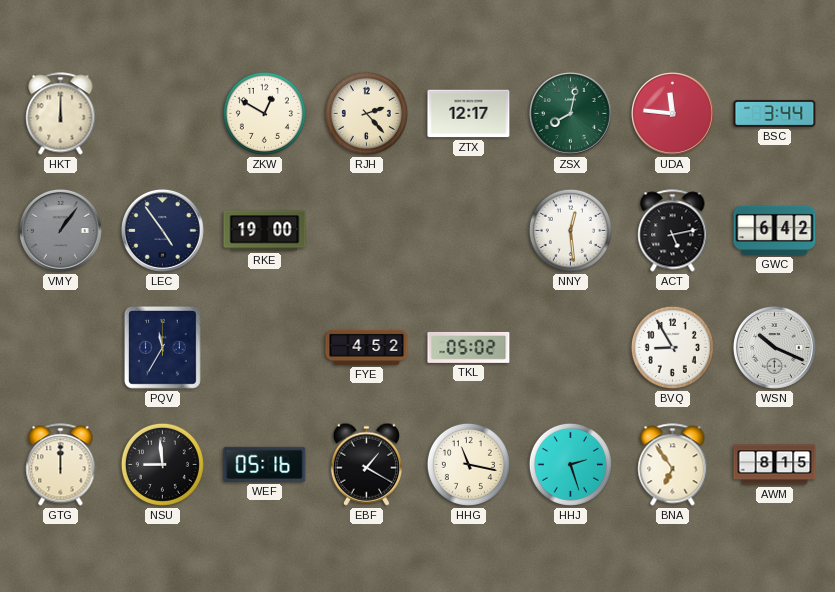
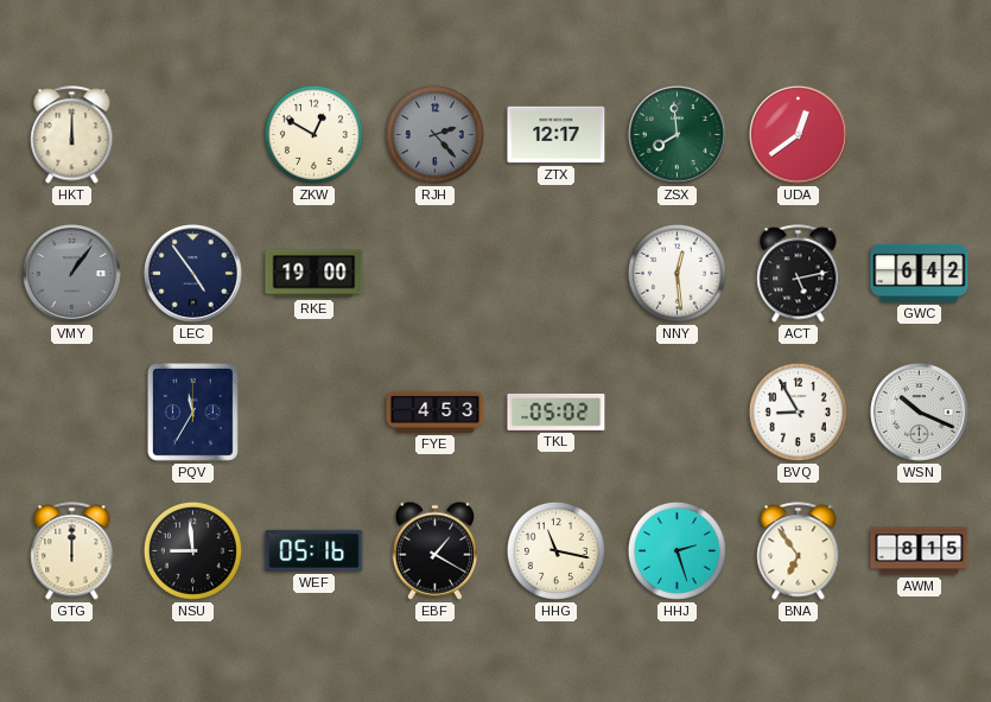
RJH dial: cream -> grey
ZSX: 8:02 -> 7:59
UDA: 11:46 -> 12:39
BSC: 3:44 -> none
FYE: 4:52 -> 4:53
